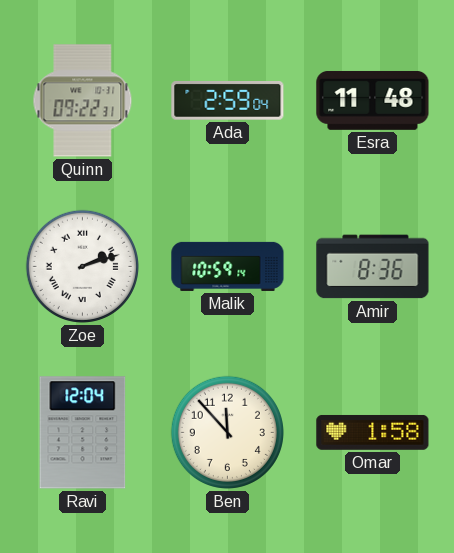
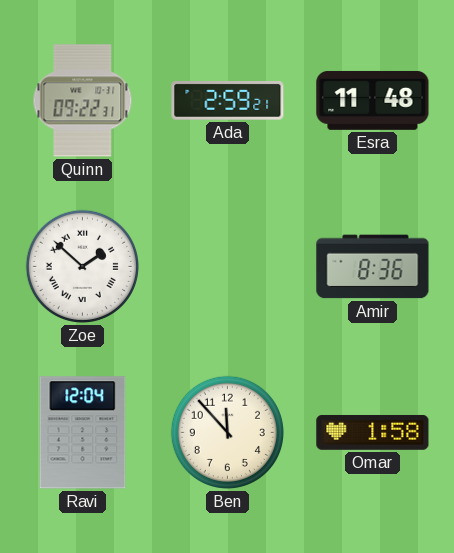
Ada: 2:59:04 -> 2:59:21
Zoe: 2:12 -> 1:52
Malik: 10:59 -> none
